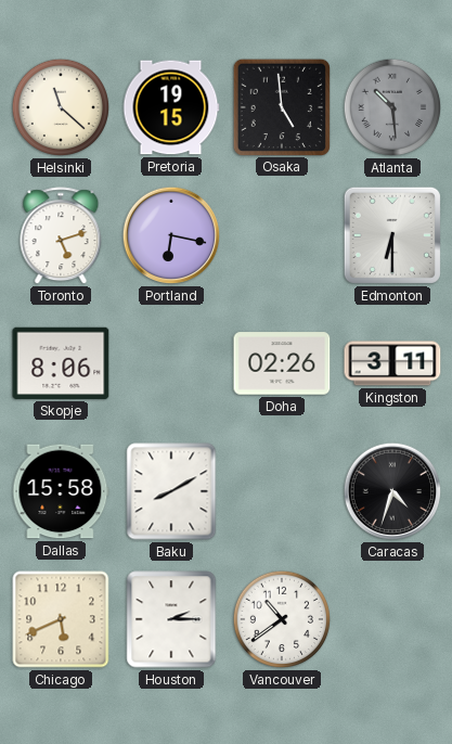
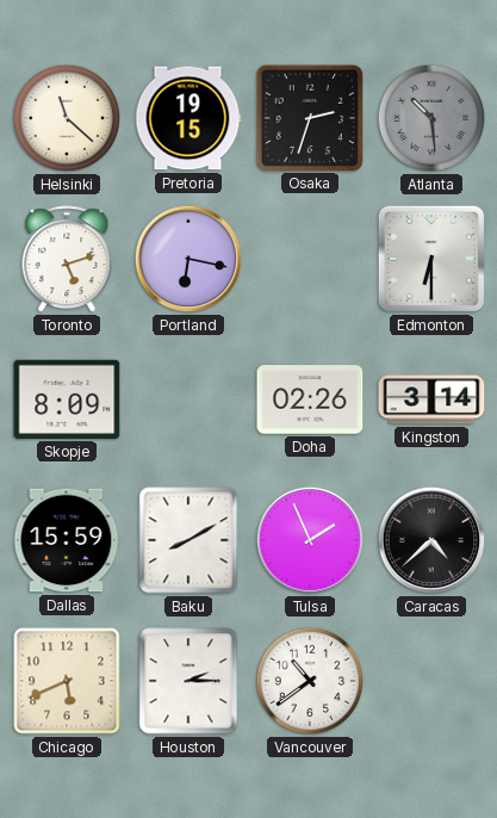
Osaka: 4:59 -> 2:33
Skopje: 8:06 -> 8:09
Kingston: 3:11 -> 3:14
Dallas: 15:58 -> 15:59
Tulsa: none -> 1:56
Caracas: 4:33 -> 4:38
